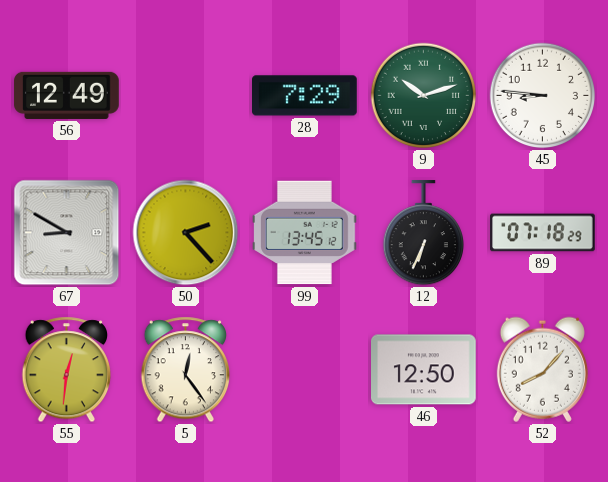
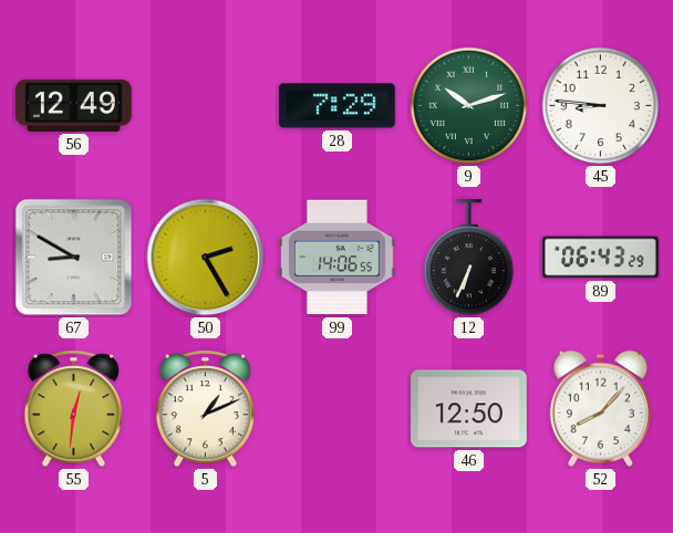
50: 2:23 -> 2:25
99: 13:45 -> 14:06
89: 07:18 -> 06:43
5: 12:24 -> 1:11
